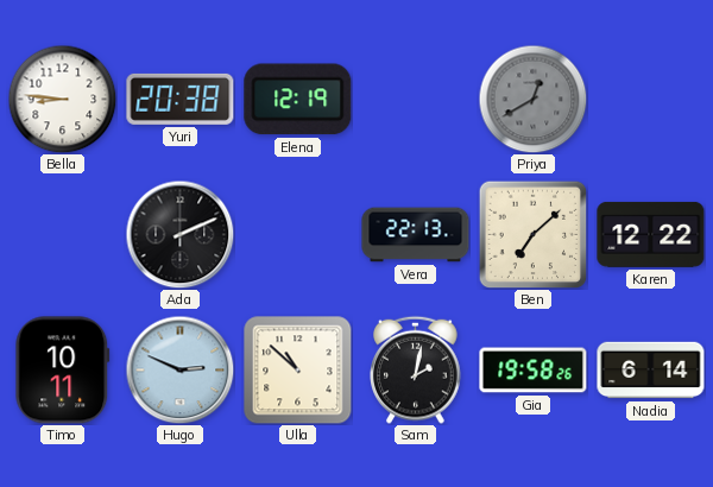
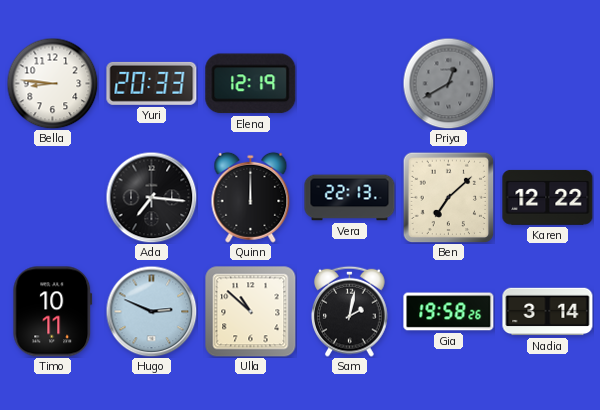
Yuri: 20:38 -> 20:33
Ada: 2:11 -> 7:16
Quinn: none -> 12:00
Nadia: 6:14 -> 3:14
